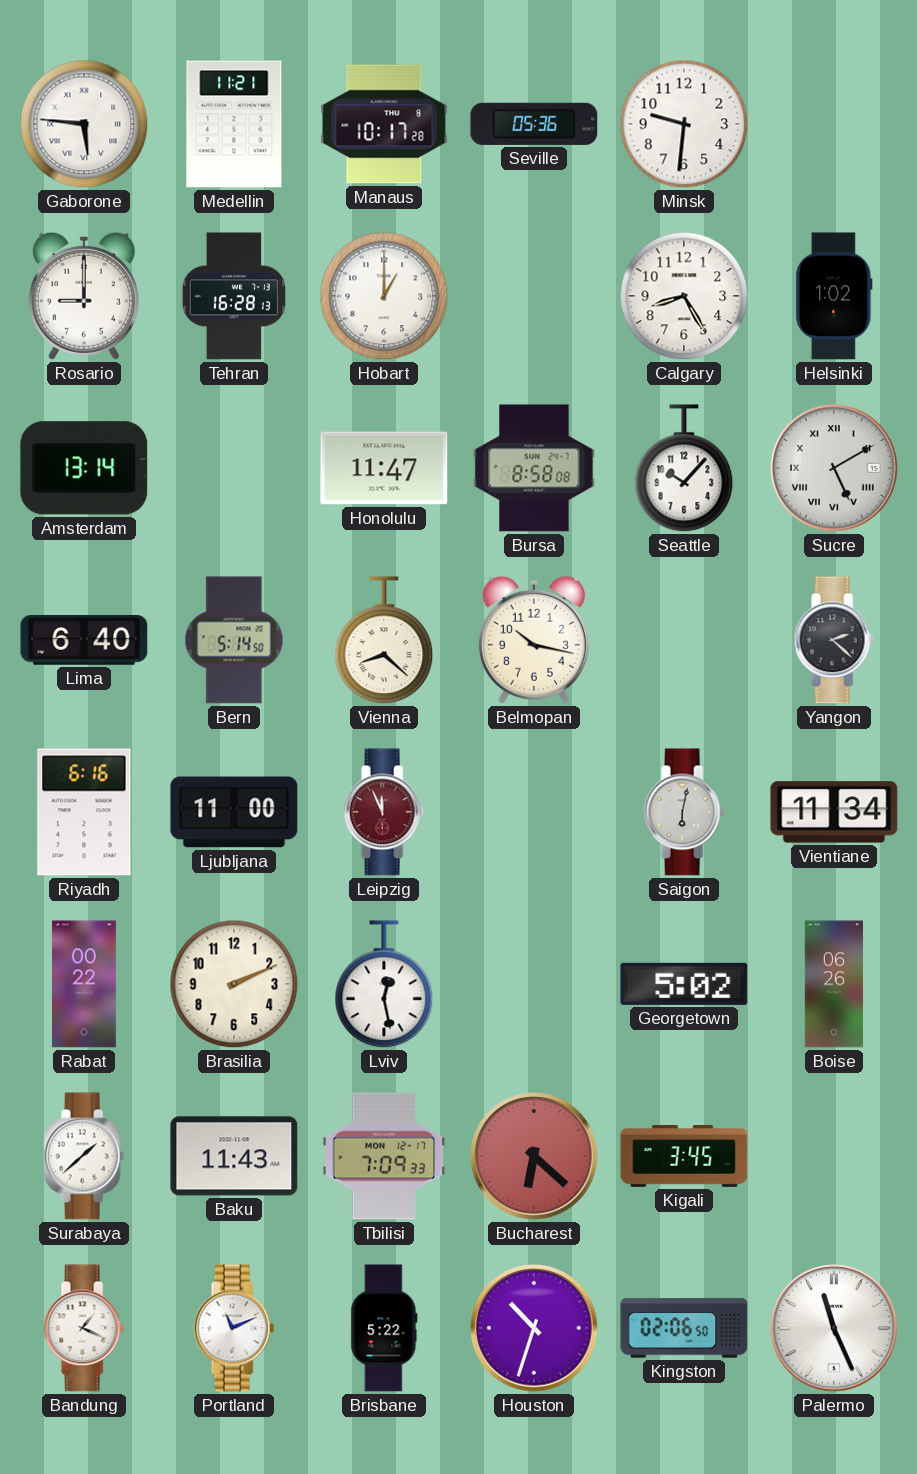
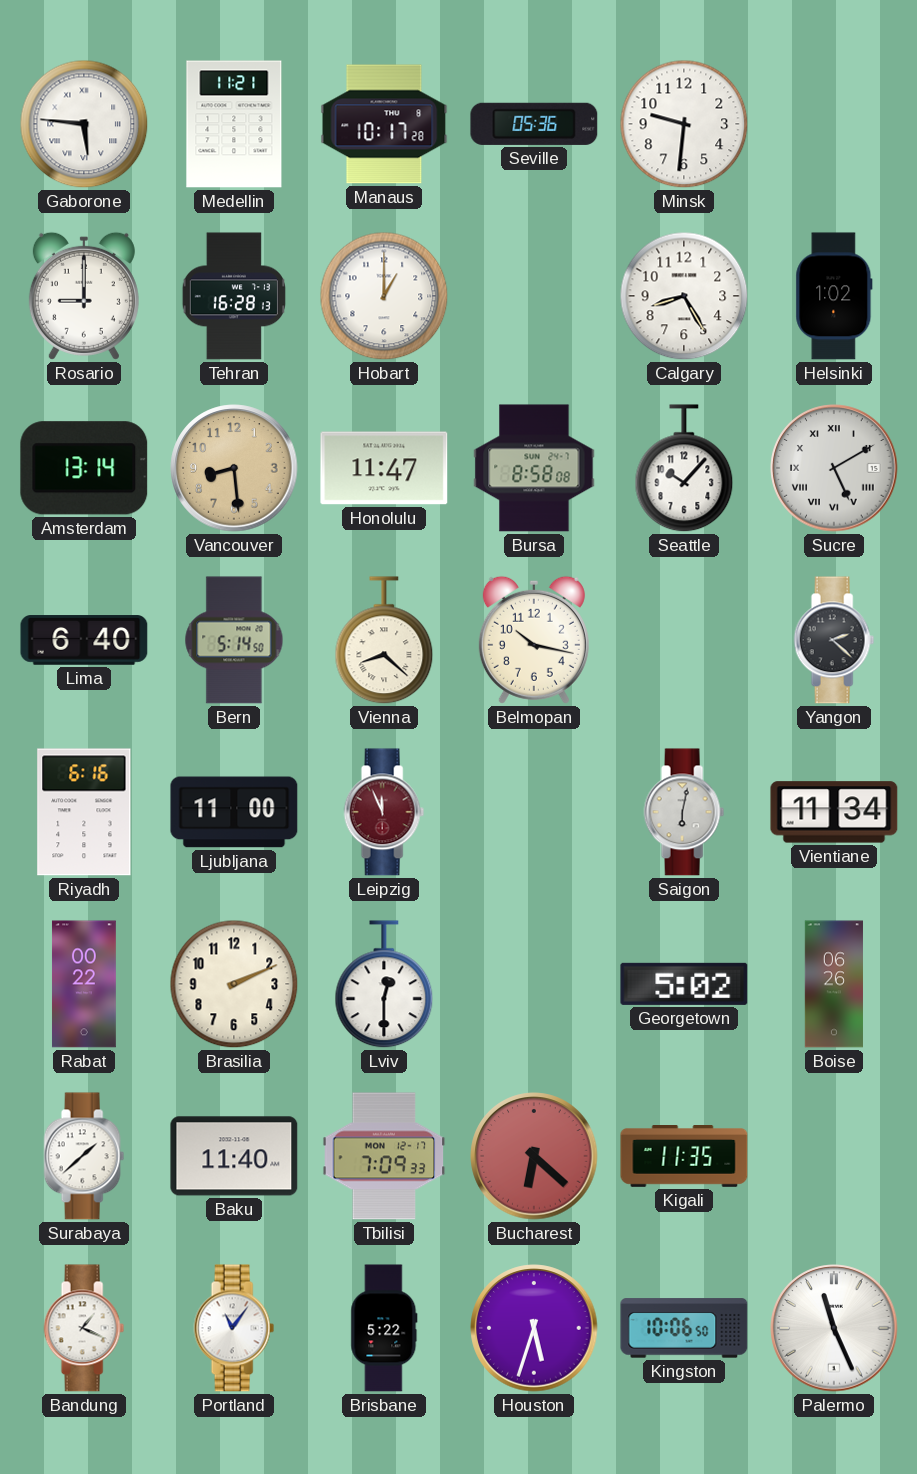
Vancouver: none -> 8:29
Lviv: 12:28 -> 12:30
Baku: 11:43 -> 11:40
Kigali: 3:45 -> 11:35
Portland: 11:11 -> 11:06
Houston: 10:33 -> 5:33
Kingston: 02:06 -> 10:06
